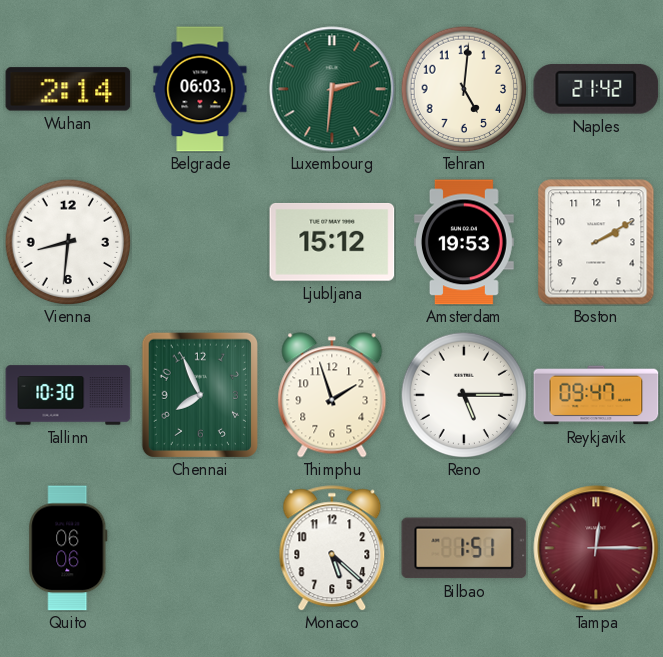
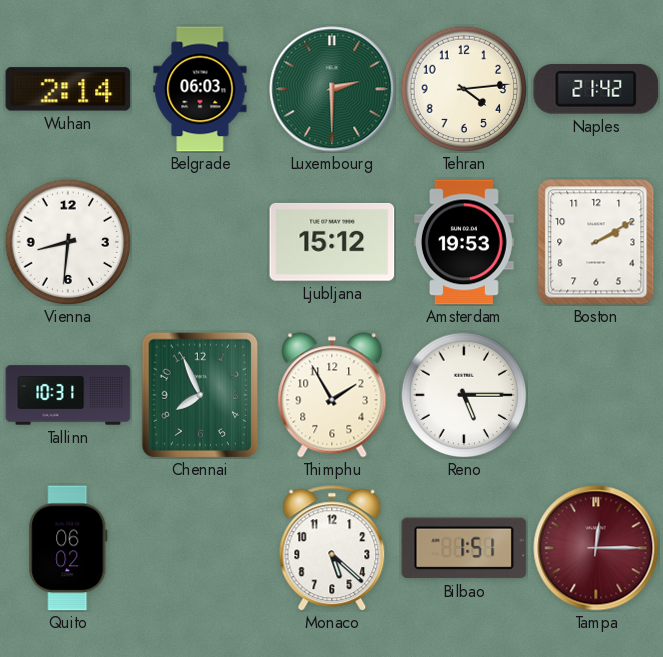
Luxembourg: 2:31 -> 2:30
Tehran: 5:01 -> 4:14
Tallinn: 10:30 -> 10:31
Thimphu: 1:57 -> 1:55
Reykjavik: 09:47 -> none
Quito: 06:06 -> 06:02
